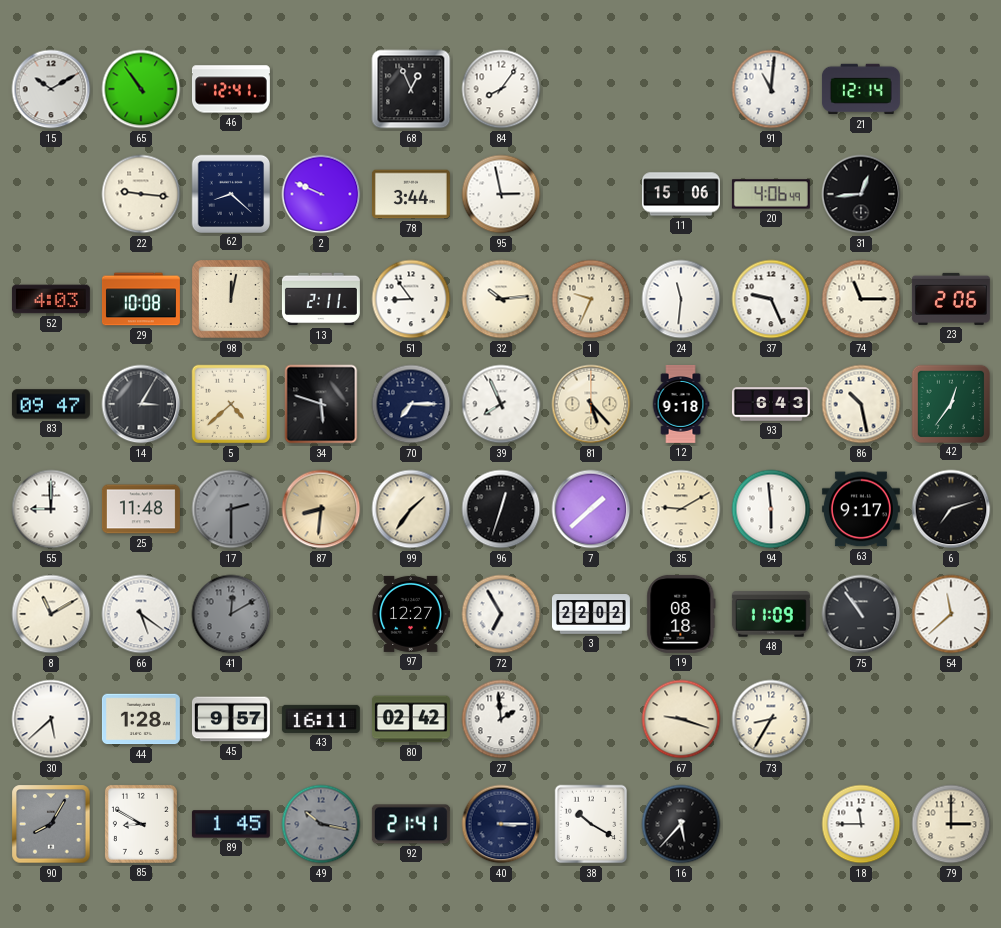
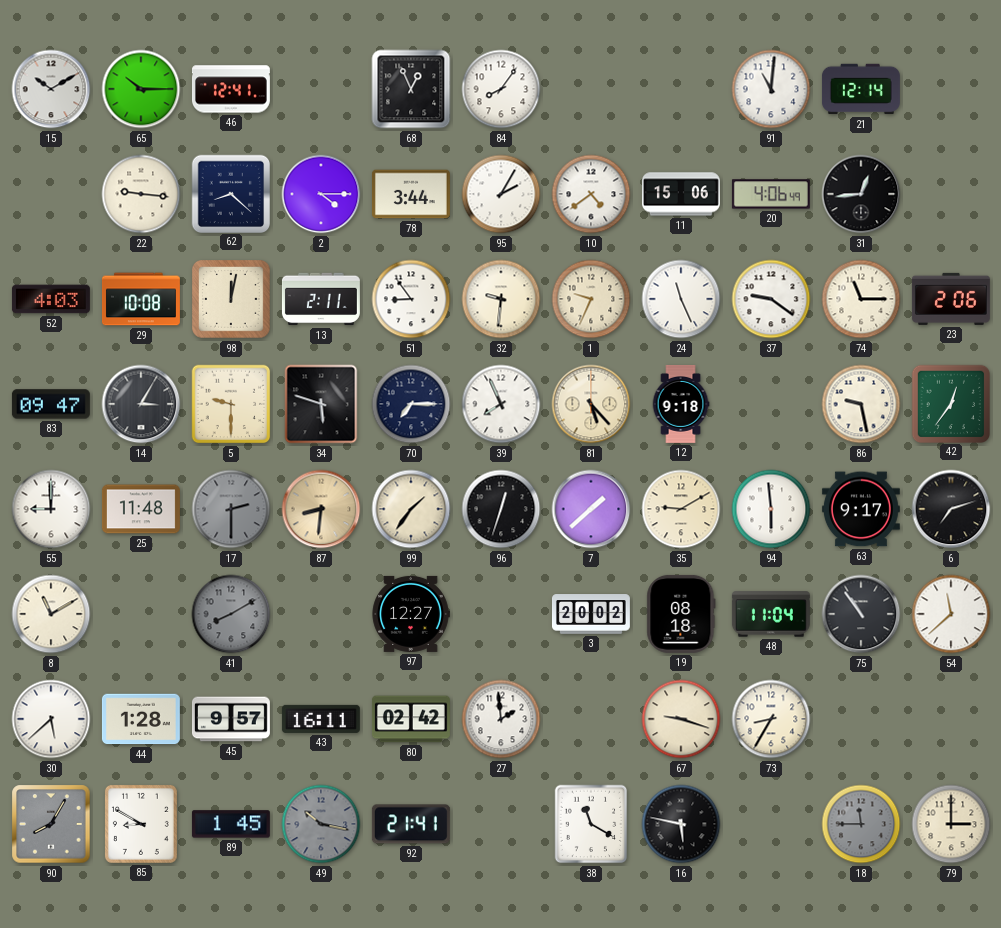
65: 10:54 -> 10:15
2: 9:49 -> 4:15
95: 2:58 -> 2:05
10: none -> 4:39
32: 10:14 -> 9:31
24: 11:31 -> 11:26
37: 9:26 -> 9:21
5: 4:38 -> 9:30
93: 6:43 -> none
86: 10:28 -> 9:28
66: 5:21 -> none
41: 12:10 -> 8:10
72: 6:55 -> none
3: 22:02 -> 20:02
48: 11:09 -> 11:04
40: 3:15 -> none
38: 10:20 -> 11:20
16: 5:37 -> 5:47
18 dial: white -> grey
